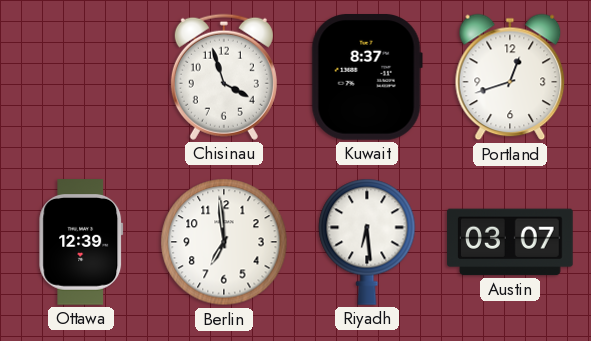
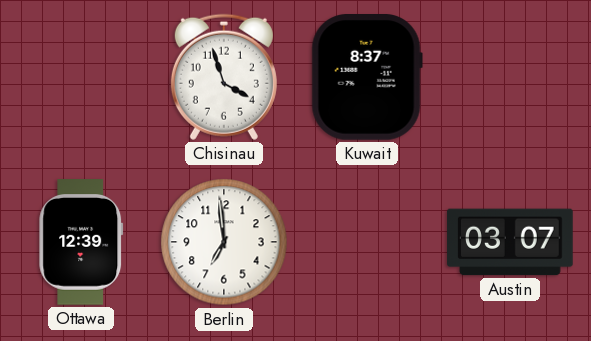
Portland: 12:42 -> none
Riyadh: 6:29 -> none
